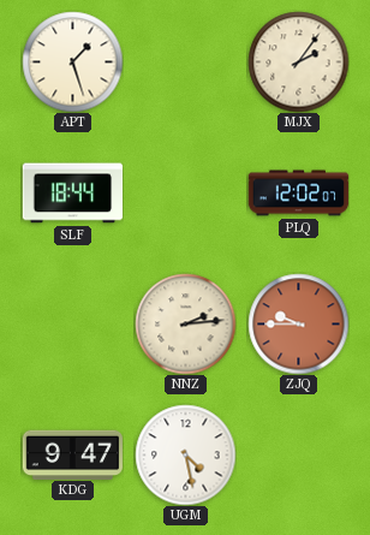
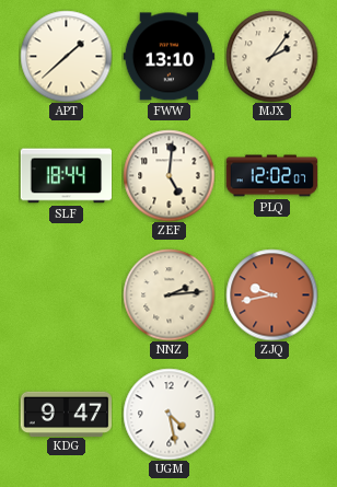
APT: 1:27 -> 1:38
FWW: none -> 13:10
ZEF: none -> 5:01
ZJQ: 9:45 -> 9:43
